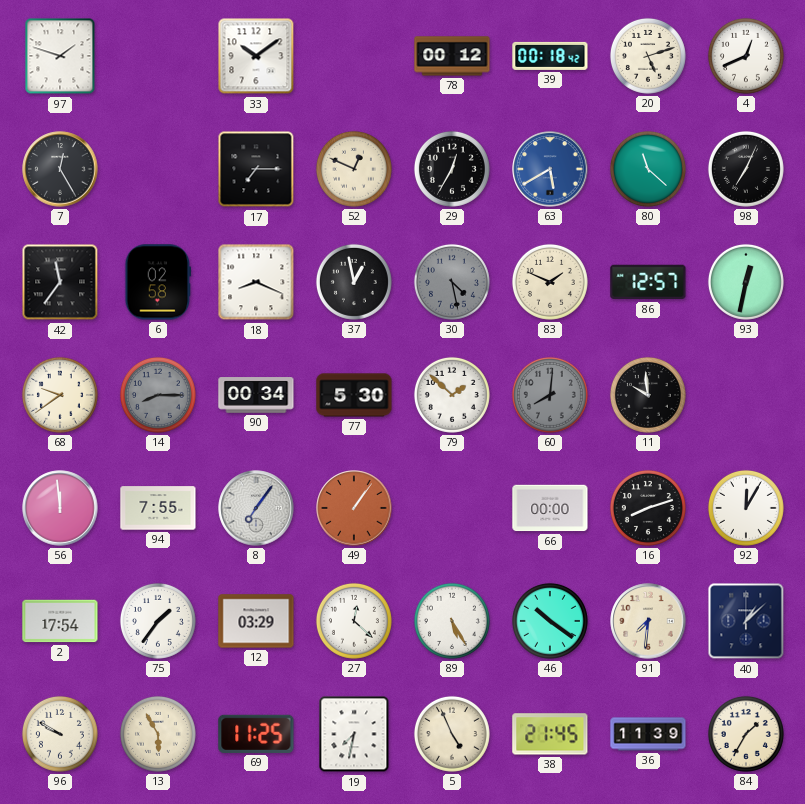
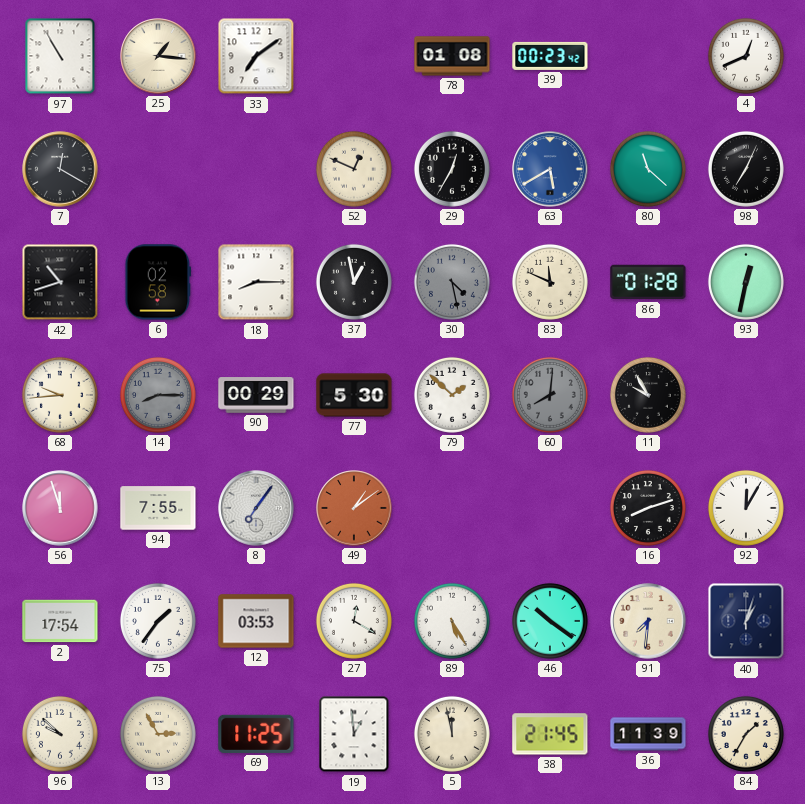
97: 1:48 -> 10:55
25: none -> 1:16
33: 10:09 -> 7:09
78: 00:12 -> 01:08
39: 00:18 -> 00:23
20: 5:12 -> none
7: 12:25 -> 12:20
17: 7:15 -> none
42: 11:36 -> 10:42
18: 8:19 -> 8:15
83: 1:49 -> 11:49
86: 12:57 -> 01:28
68: 9:39 -> 9:44
90: 00:34 -> 00:29
11: 9:59 -> 9:55
56: 11:59 -> 11:57
49: 1:06 -> 1:09
66: 00:00 -> none
12: 03:29 -> 03:53
27: 12:22 -> 12:20
40: 1:08 -> 1:03
96: 9:50 -> 9:52
13: 5:55 -> 2:55
19: 7:32 -> 12:59
5: 4:56 -> 11:58
